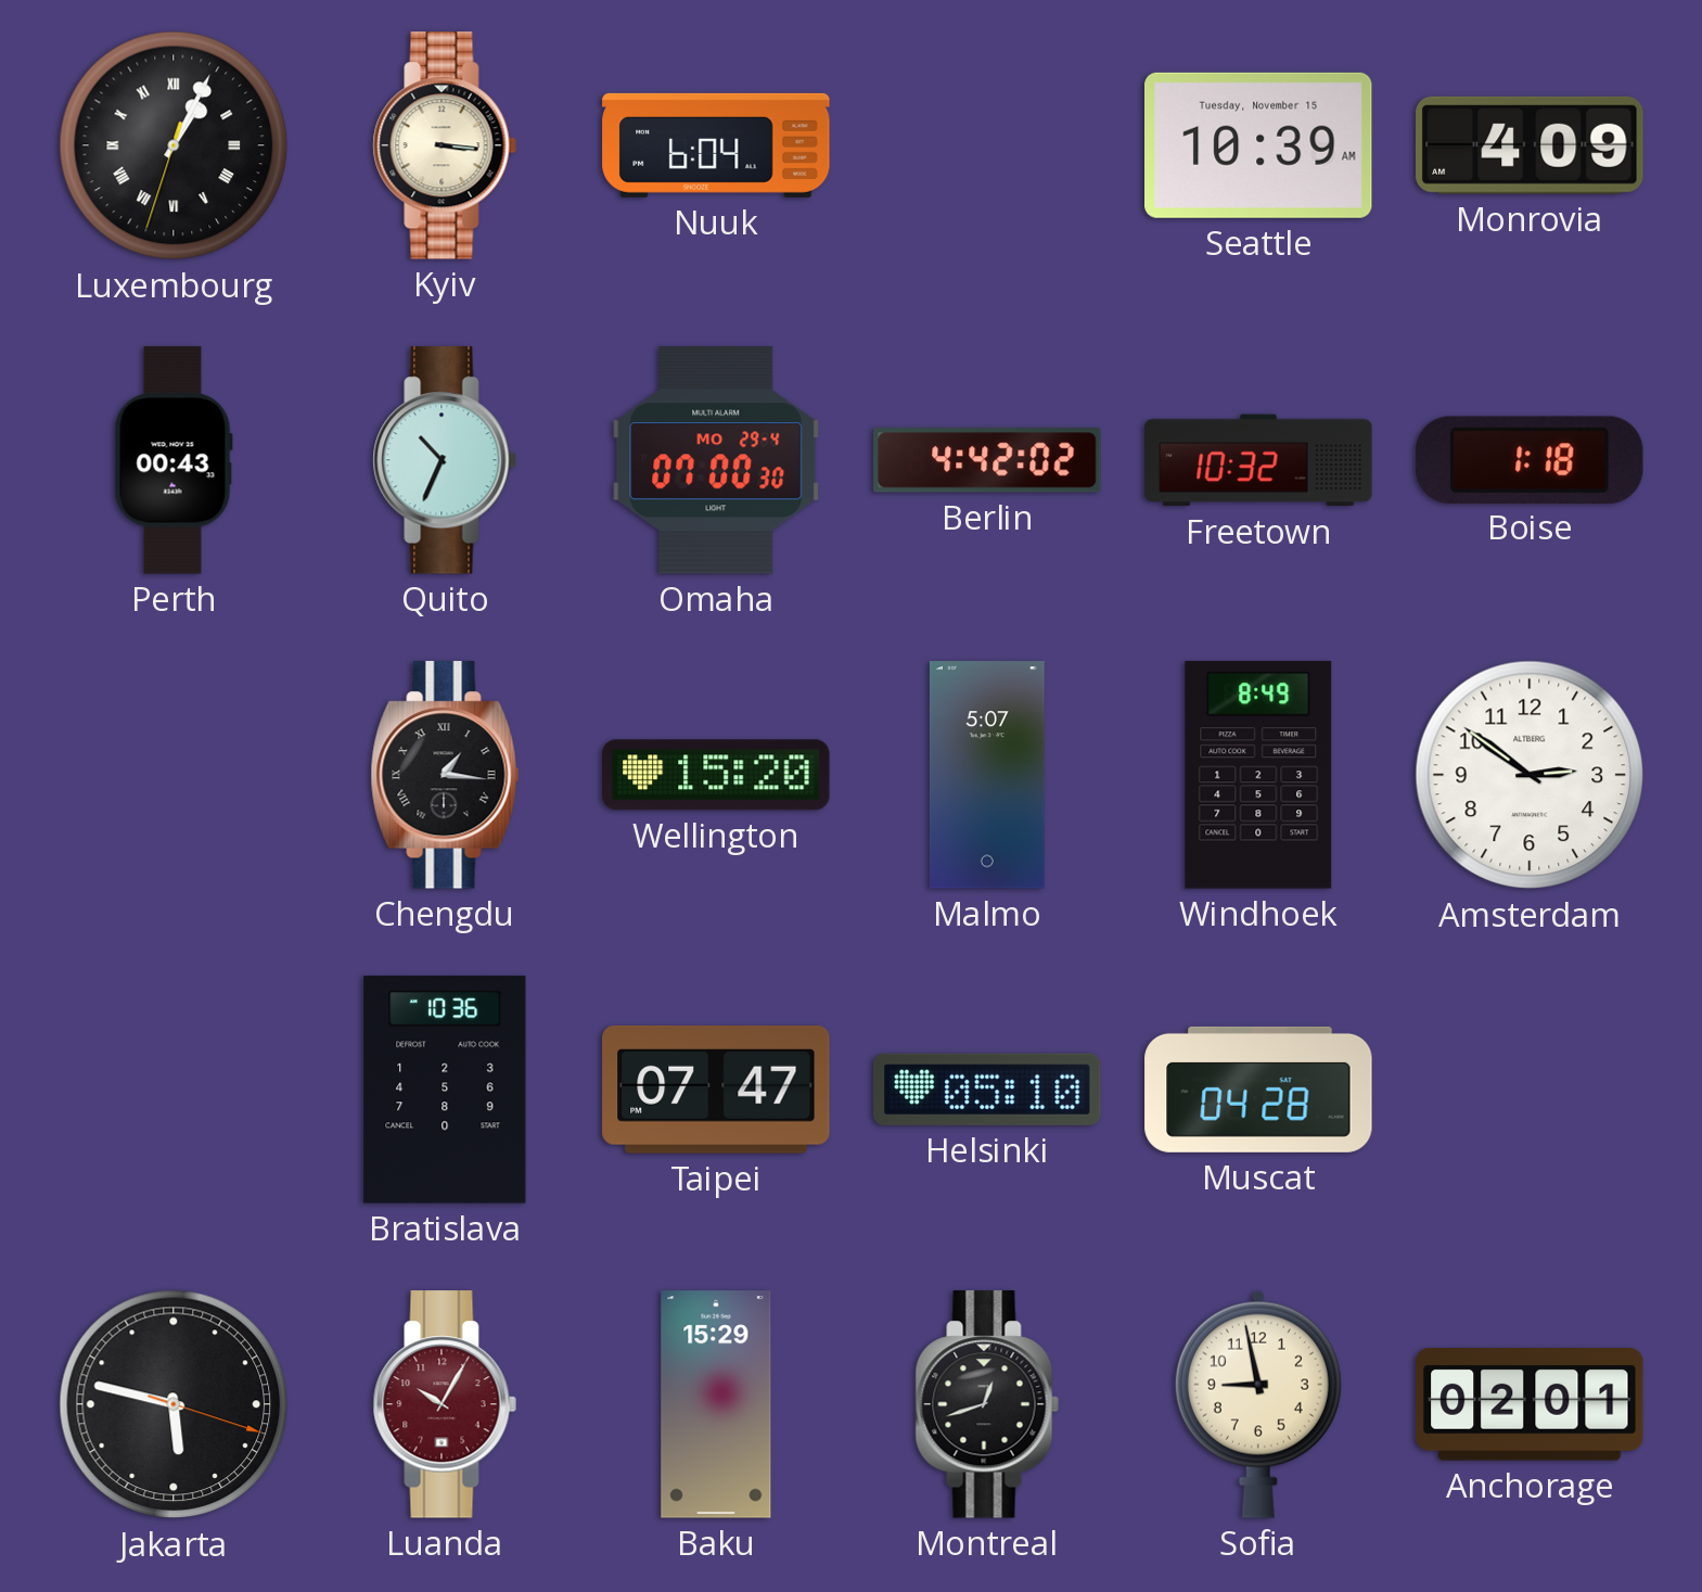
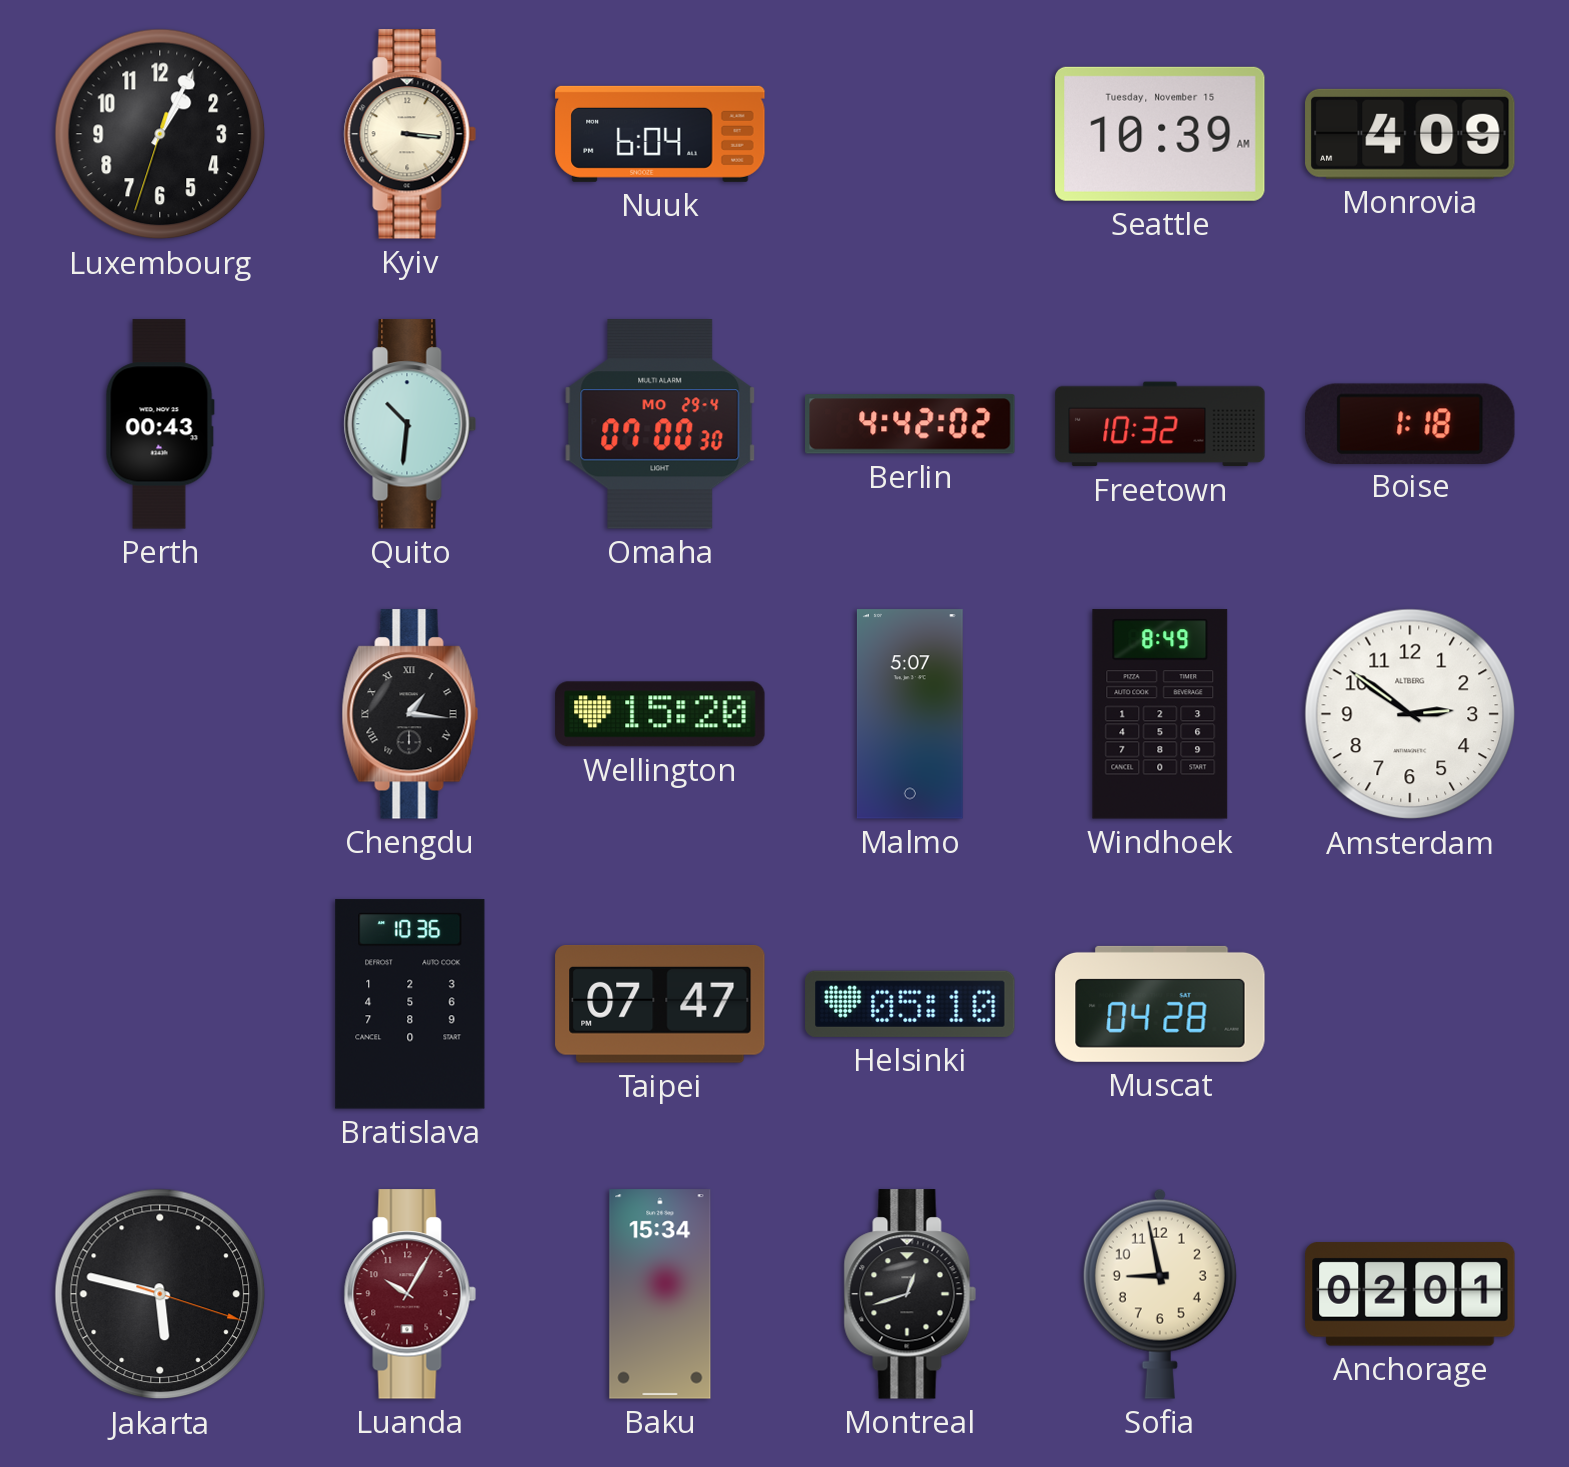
Luxembourg numerals: Roman -> Arabic
Quito: 10:34 -> 10:31
Baku: 15:29 -> 15:34
